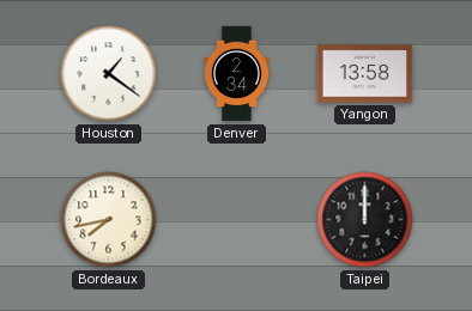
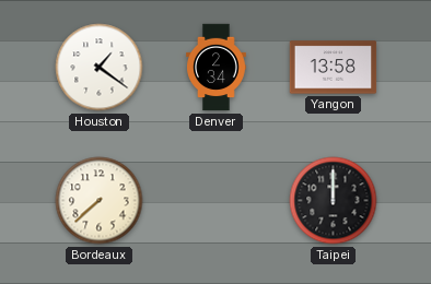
Bordeaux: 7:43 -> 7:38
